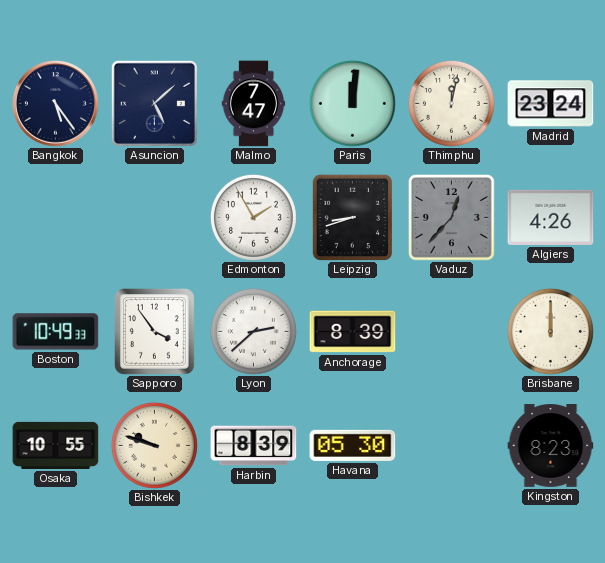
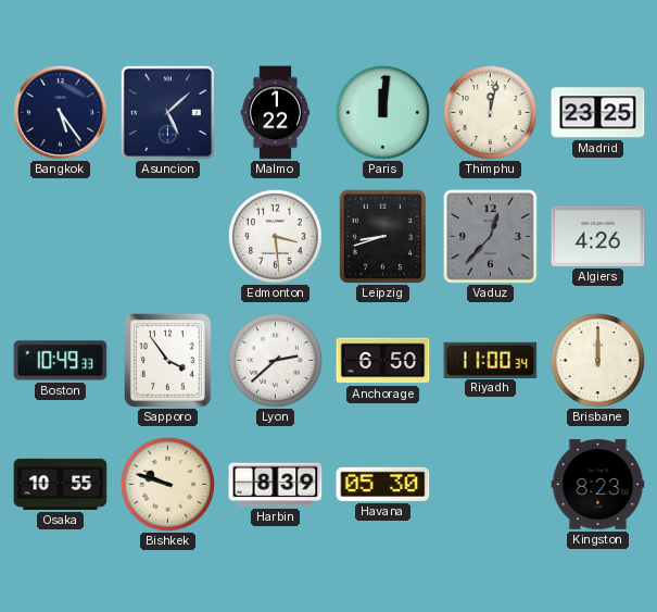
Malmo: 7:47 -> 1:22
Madrid: 23:24 -> 23:25
Edmonton: 1:55 -> 3:29
Anchorage: 8:39 -> 6:50
Riyadh: none -> 11:00
